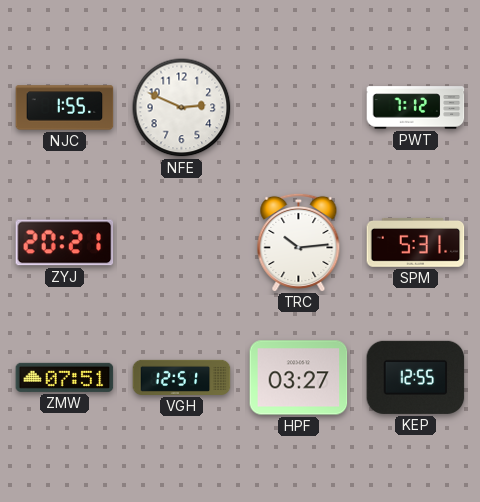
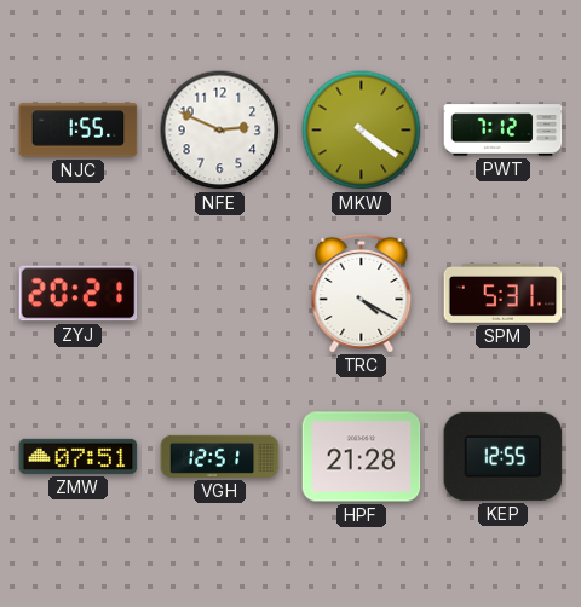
MKW: none -> 4:21
TRC: 10:14 -> 4:20
HPF: 03:27 -> 21:28
